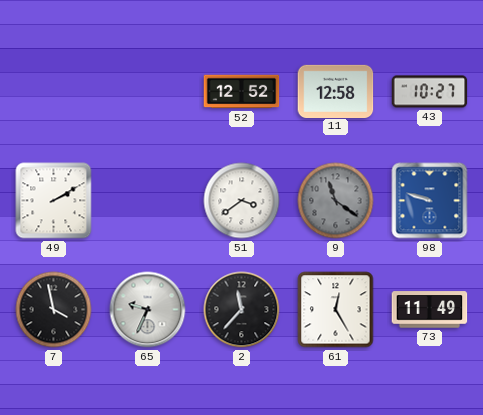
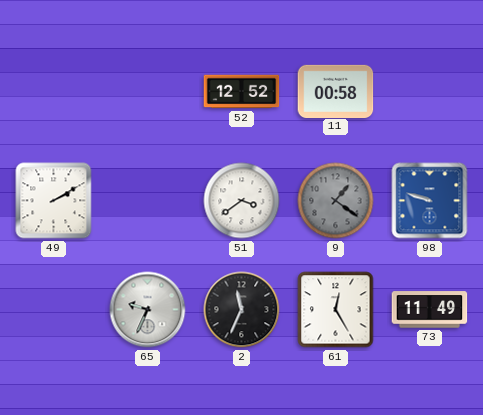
11: 12:58 -> 00:58
43: 10:27 -> none
9: 11:21 -> 1:21
7: 3:58 -> none
2: 11:37 -> 11:34
